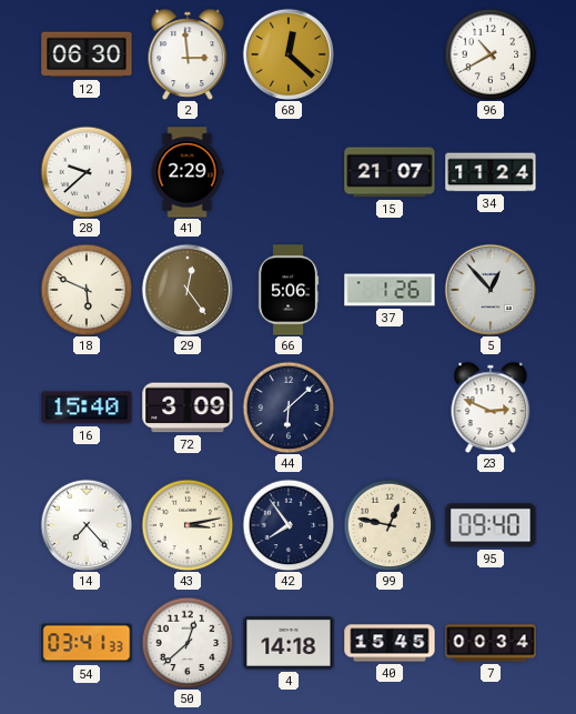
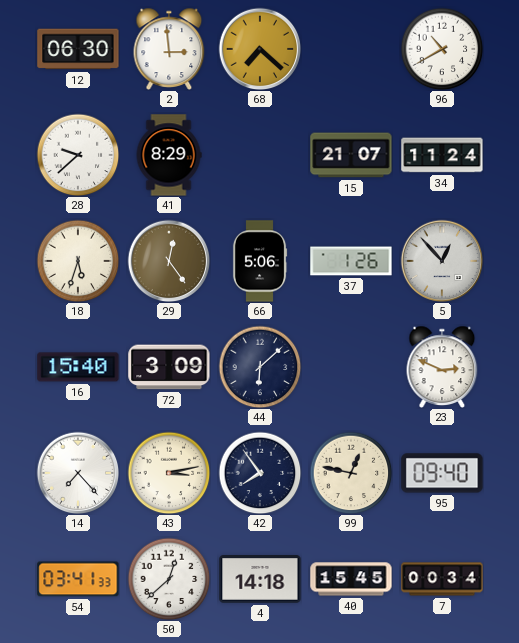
68: 12:22 -> 7:22
41: 2:29 -> 8:29
18: 5:49 -> 5:33
